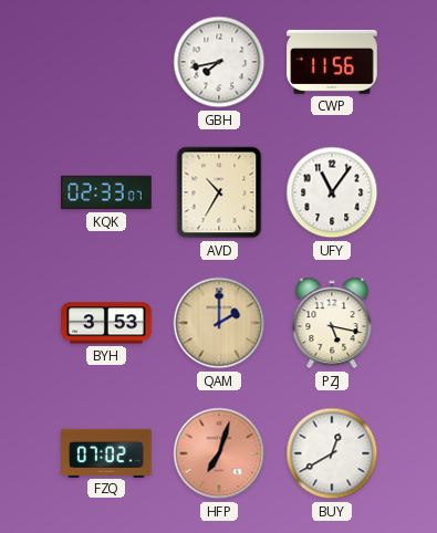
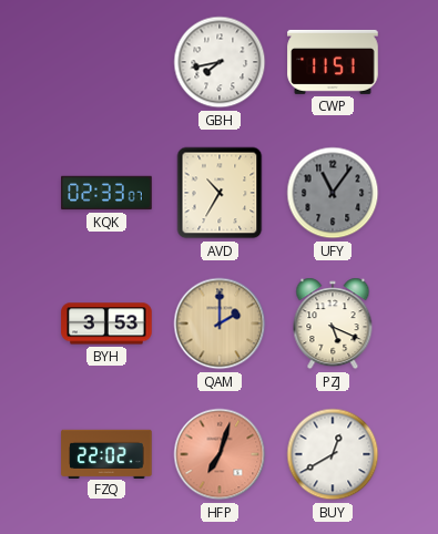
CWP: 11:56 -> 11:51
UFY dial: white -> grey
PZJ: 5:17 -> 5:19
FZQ: 07:02 -> 22:02
